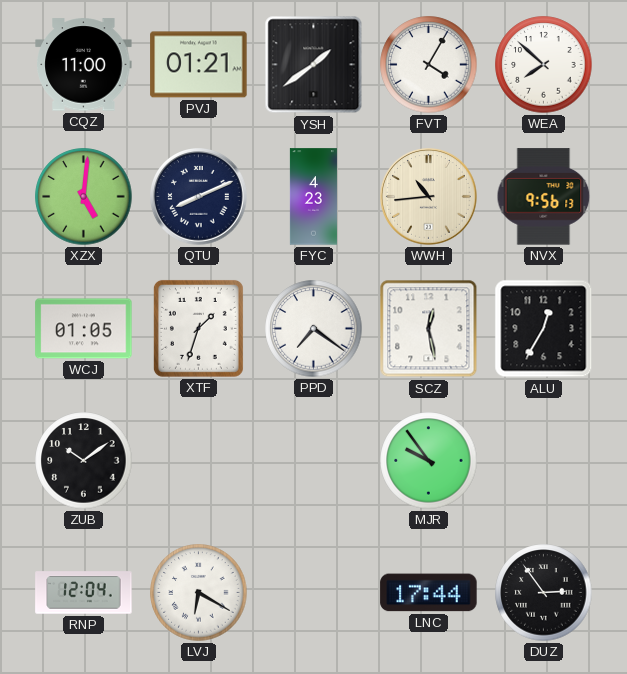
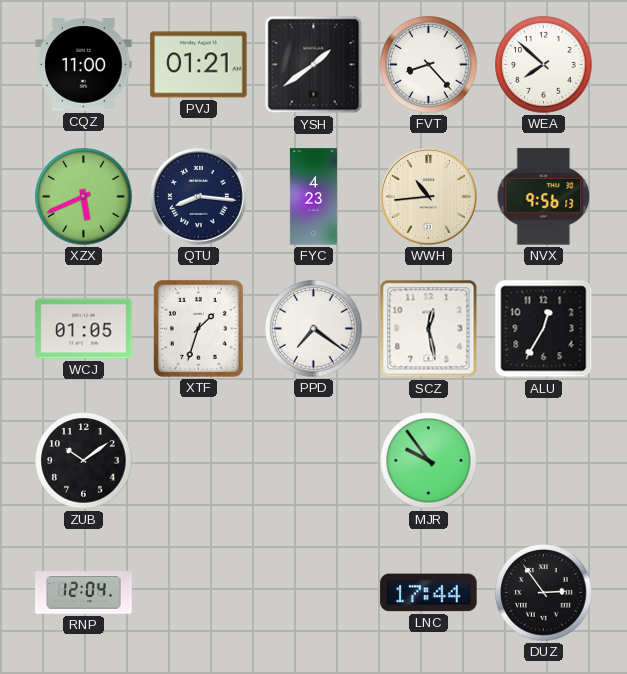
FVT: 4:05 -> 8:23
XZX: 5:01 -> 5:41
QTU: 8:11 -> 8:16
LVJ: 6:20 -> none
